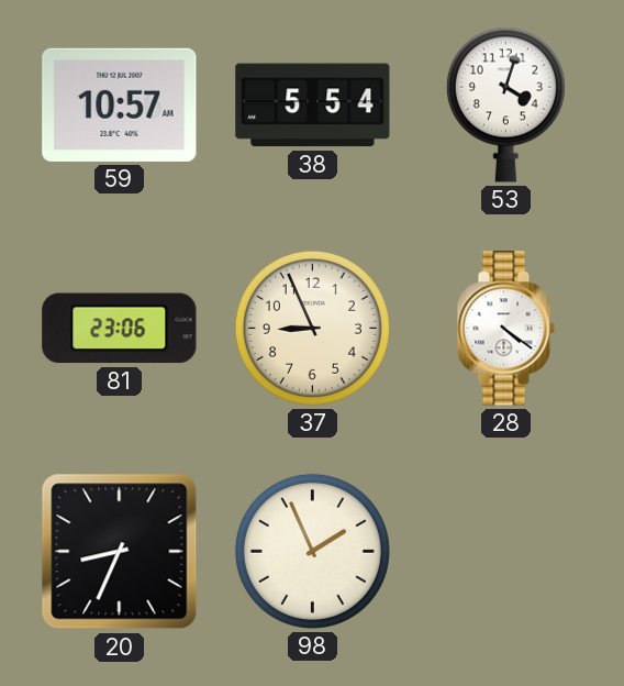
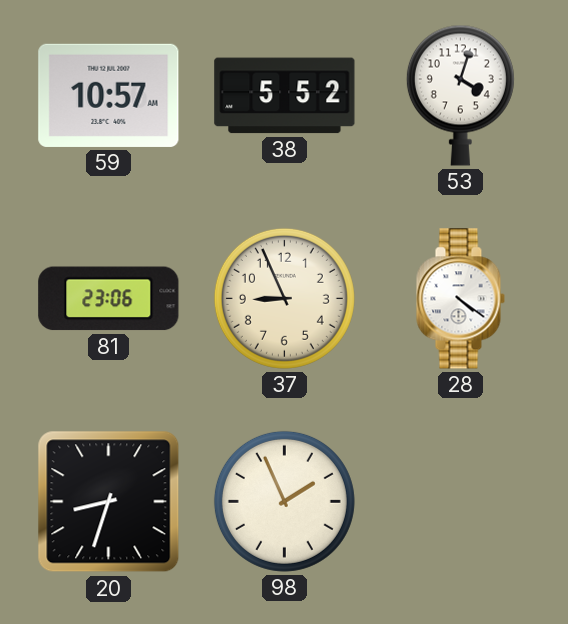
38: 5:54 -> 5:52
20: 8:34 -> 8:33
